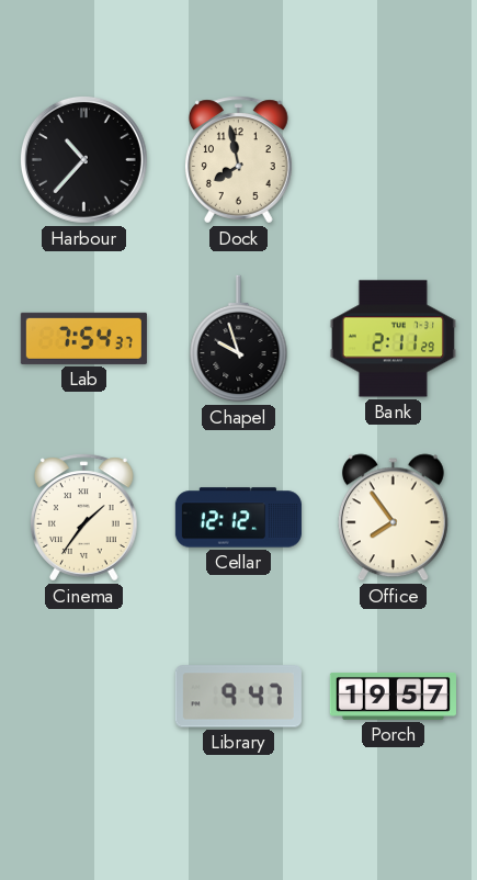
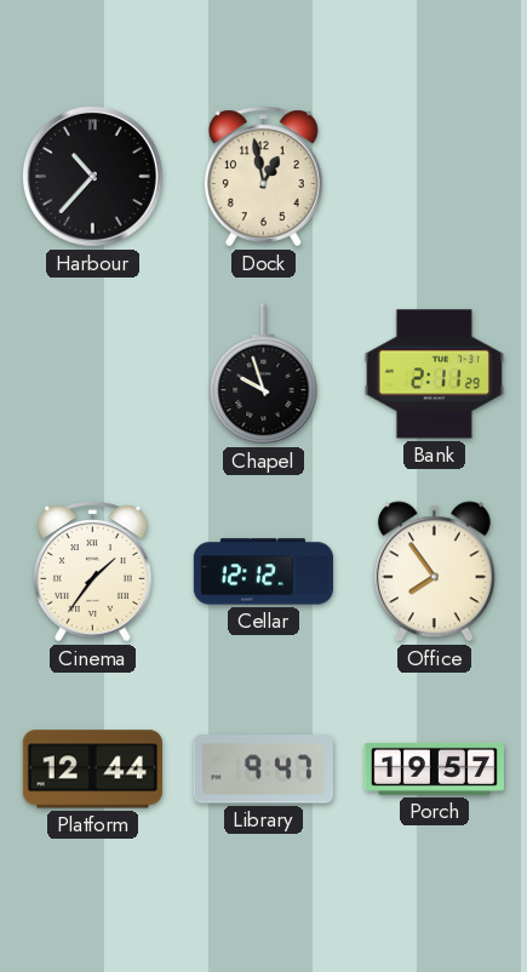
Dock: 7:58 -> 12:58
Lab: 7:54 -> none
Platform: none -> 12:44
